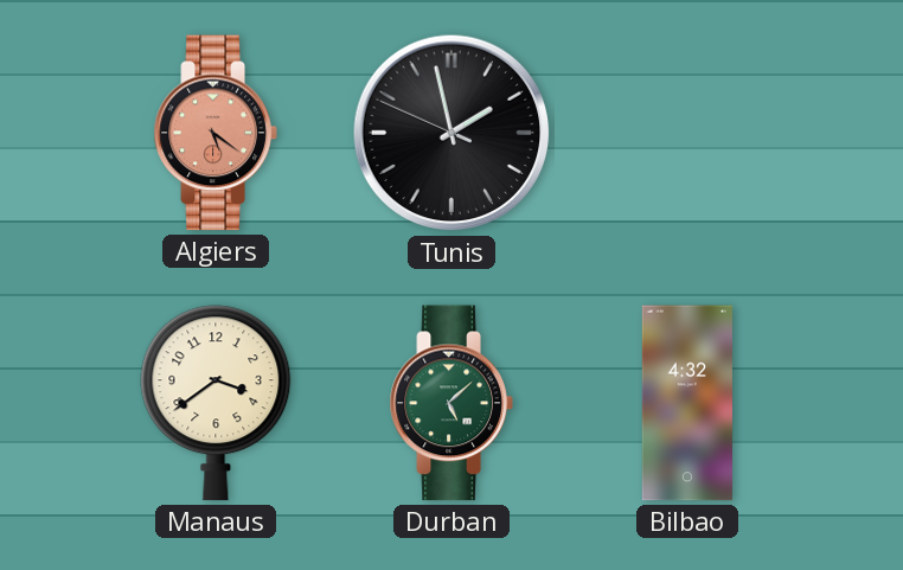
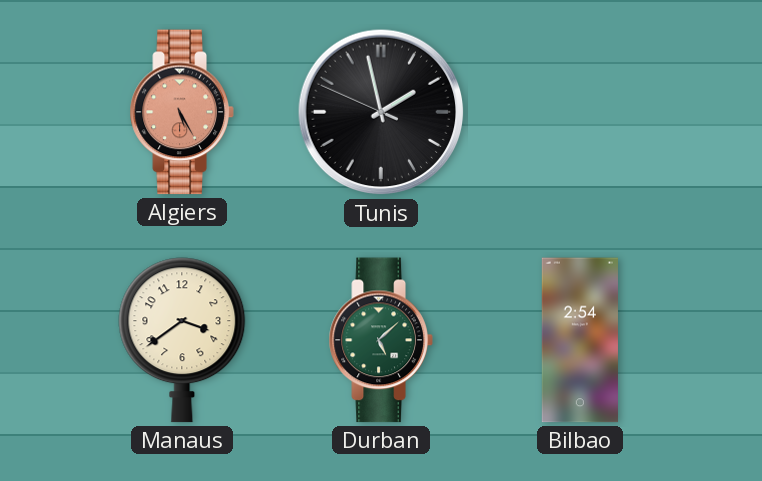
Algiers: 5:21 -> 5:25
Bilbao: 4:32 -> 2:54
